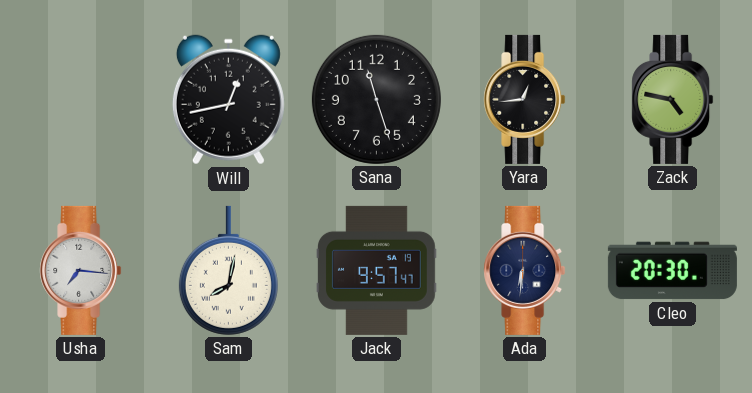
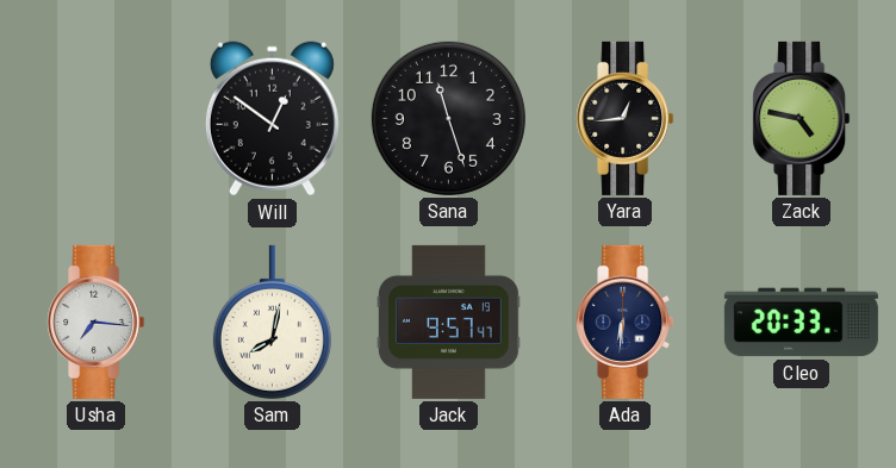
Will: 12:43 -> 12:51
Cleo: 20:30 -> 20:33
